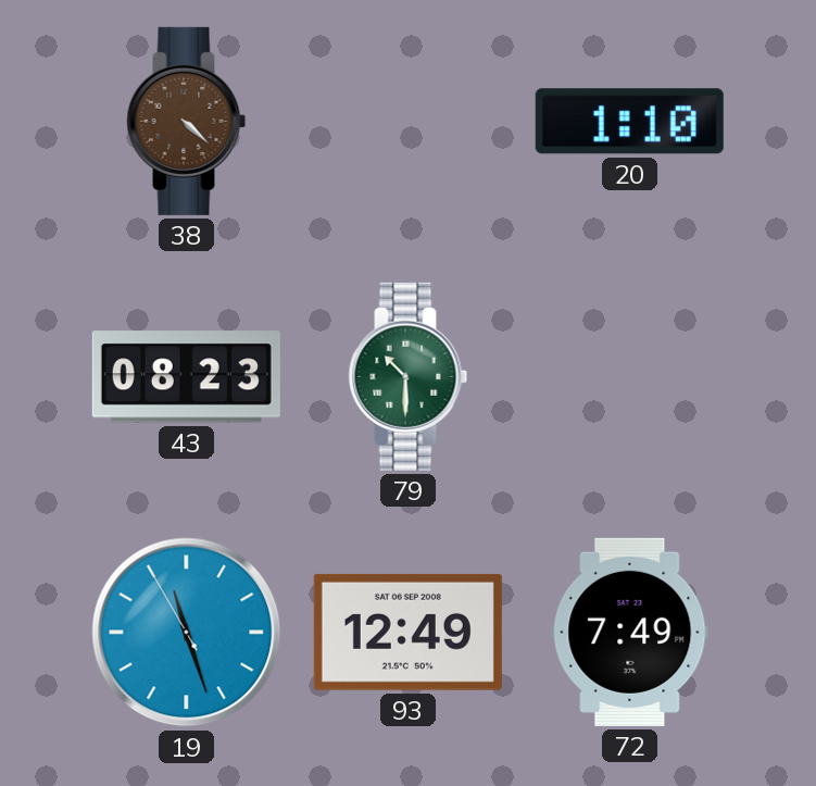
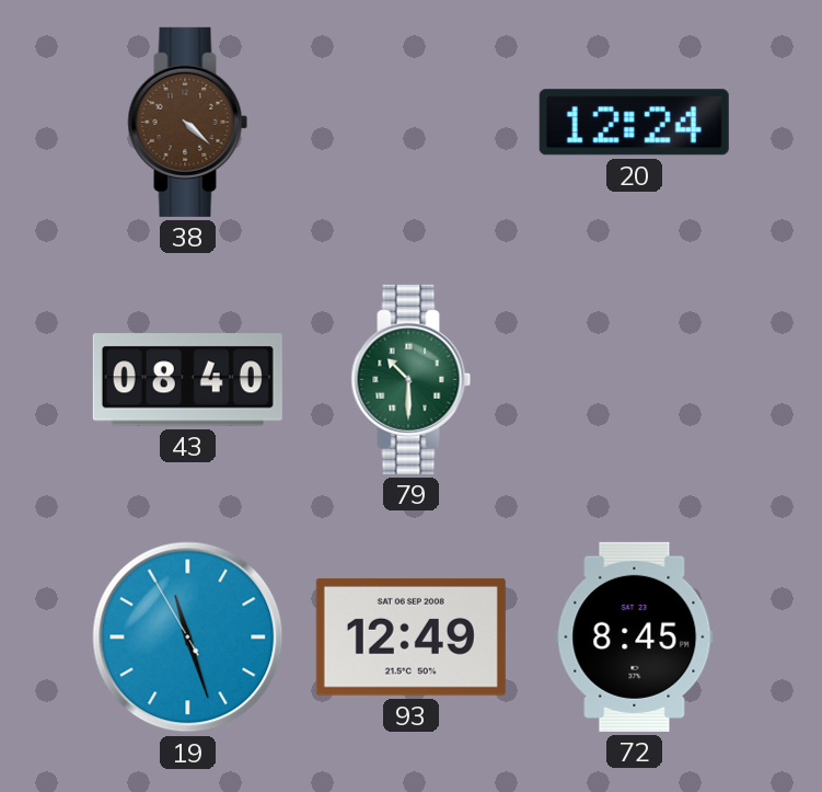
20: 1:10 -> 12:24
43: 08:23 -> 08:40
72: 7:49 -> 8:45
